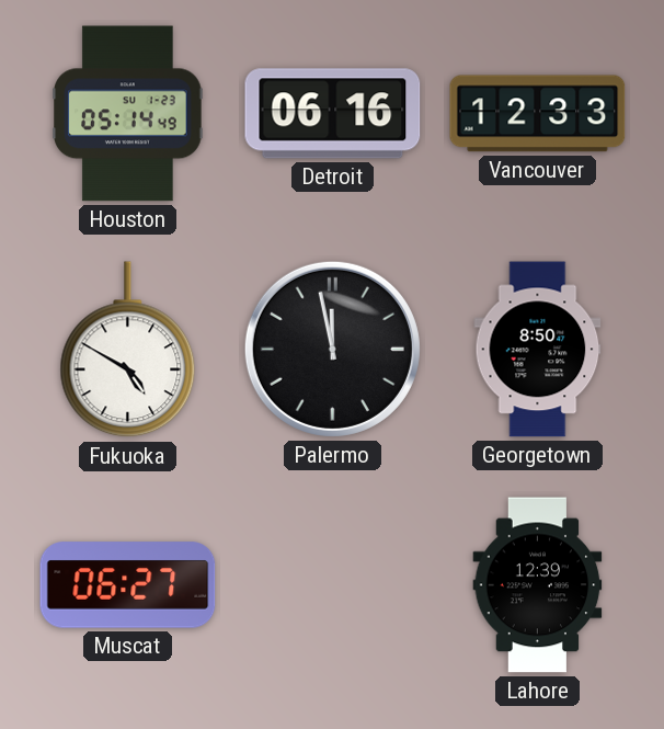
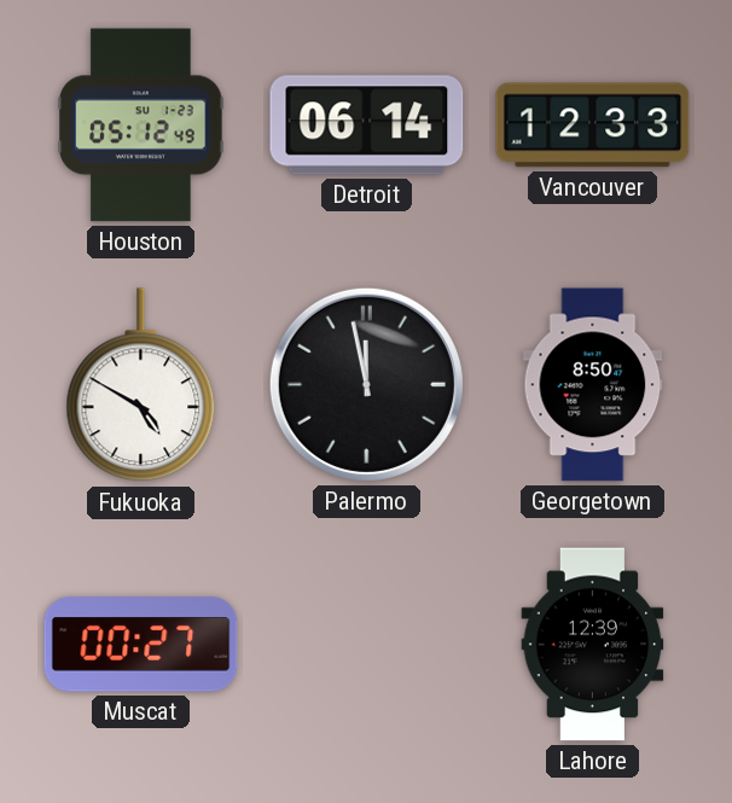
Houston: 05:14 -> 05:12
Detroit: 06:16 -> 06:14
Muscat: 06:27 -> 00:27
